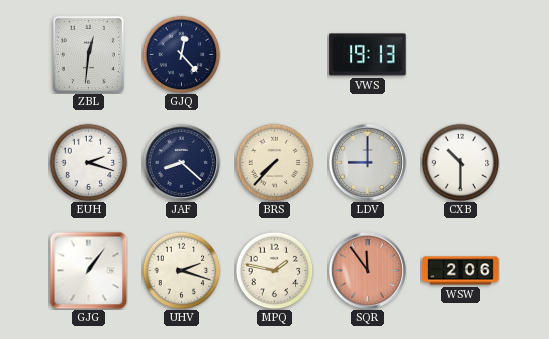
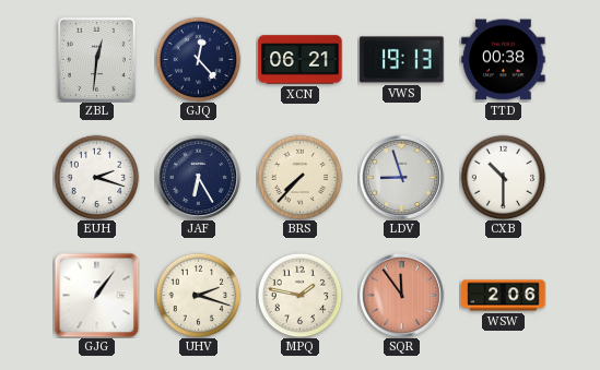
XCN: none -> 06:21
TTD: none -> 00:38
JAF: 8:22 -> 6:25
LDV: 9:00 -> 8:57
